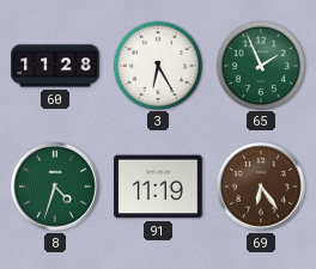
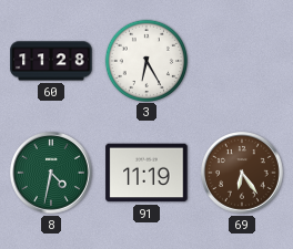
65: 1:56 -> none
8: 4:33 -> 4:32
